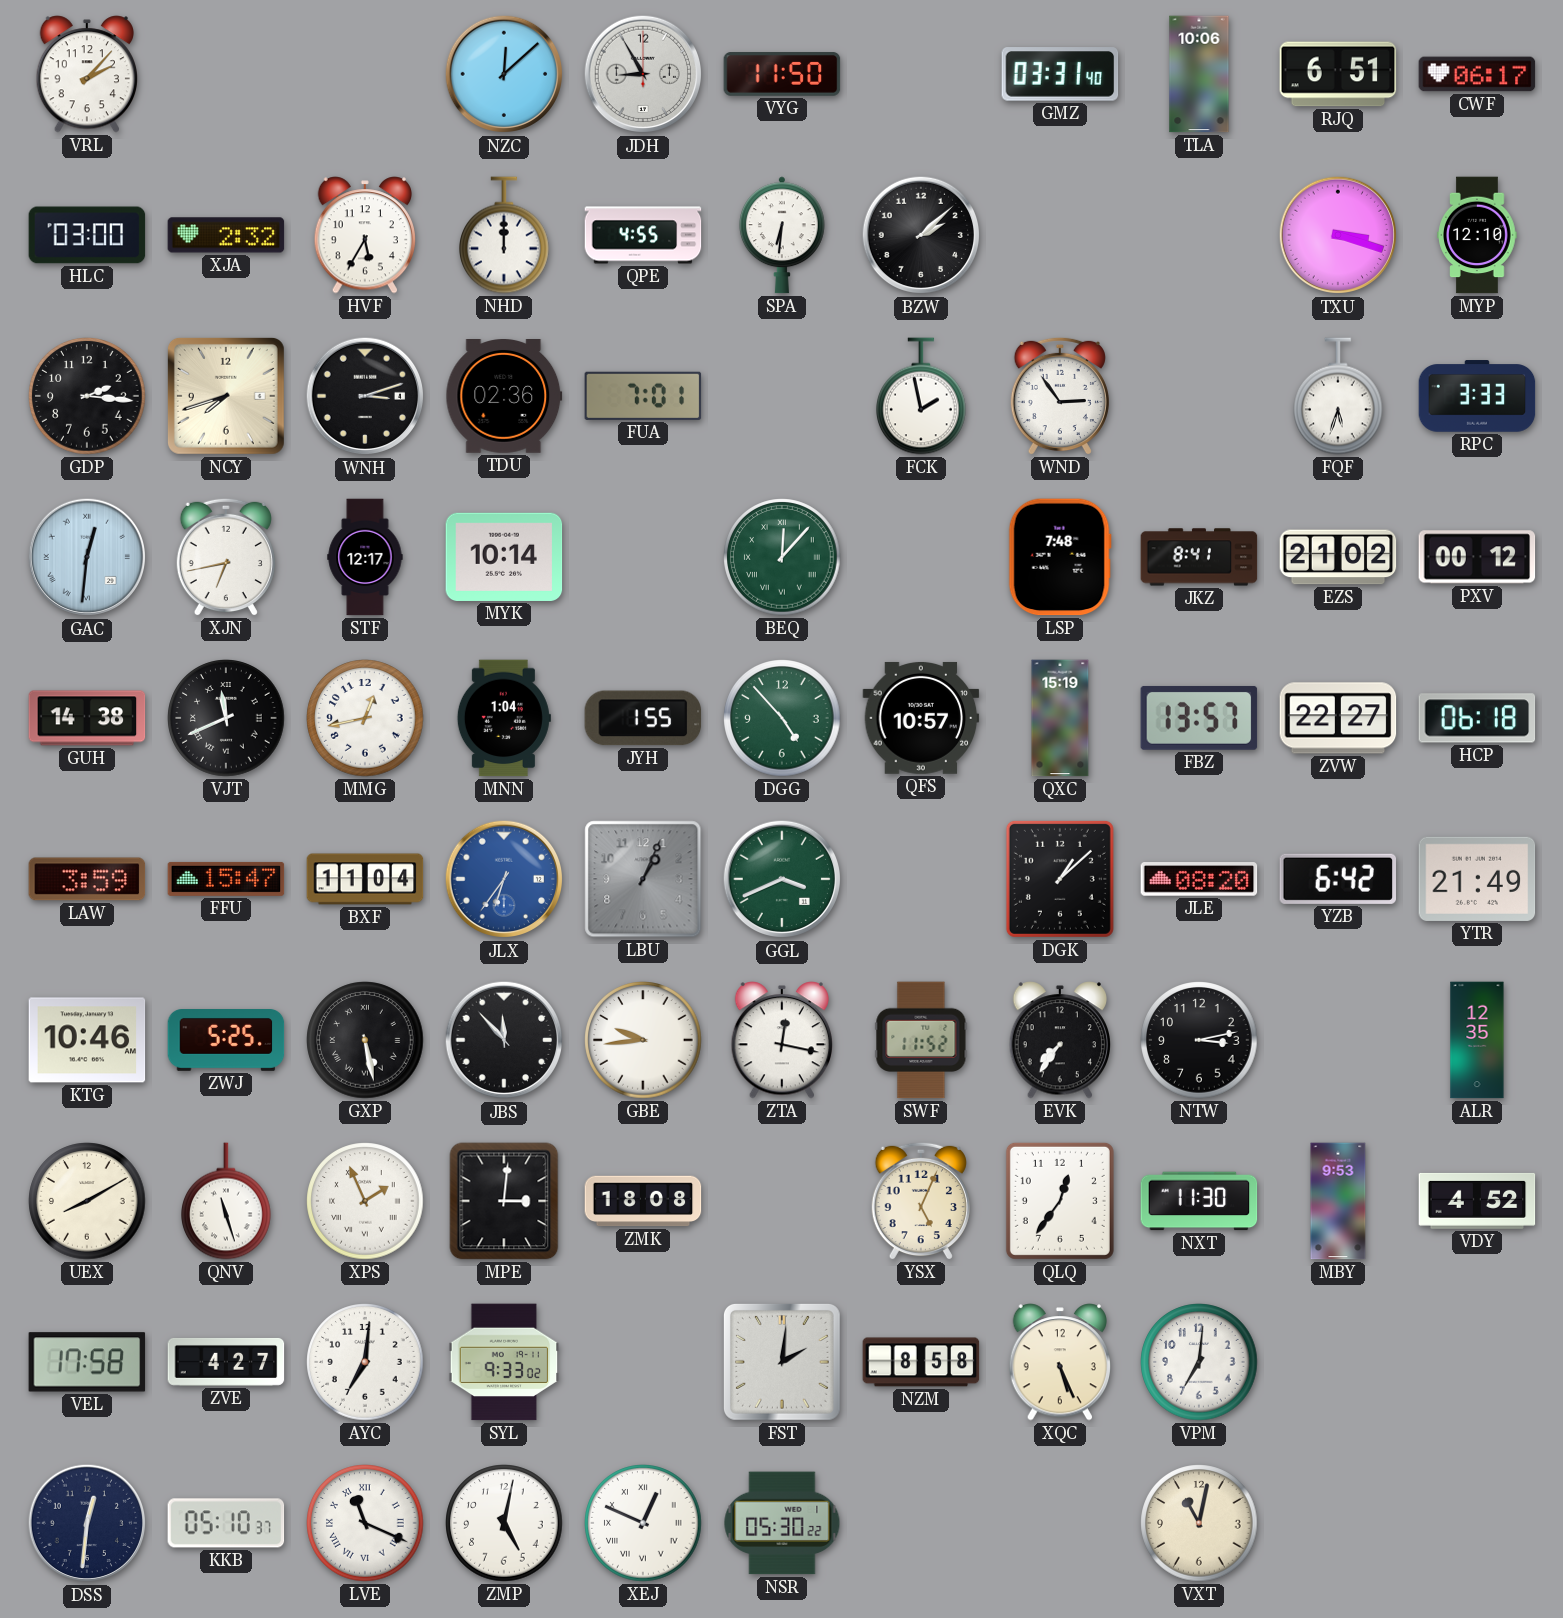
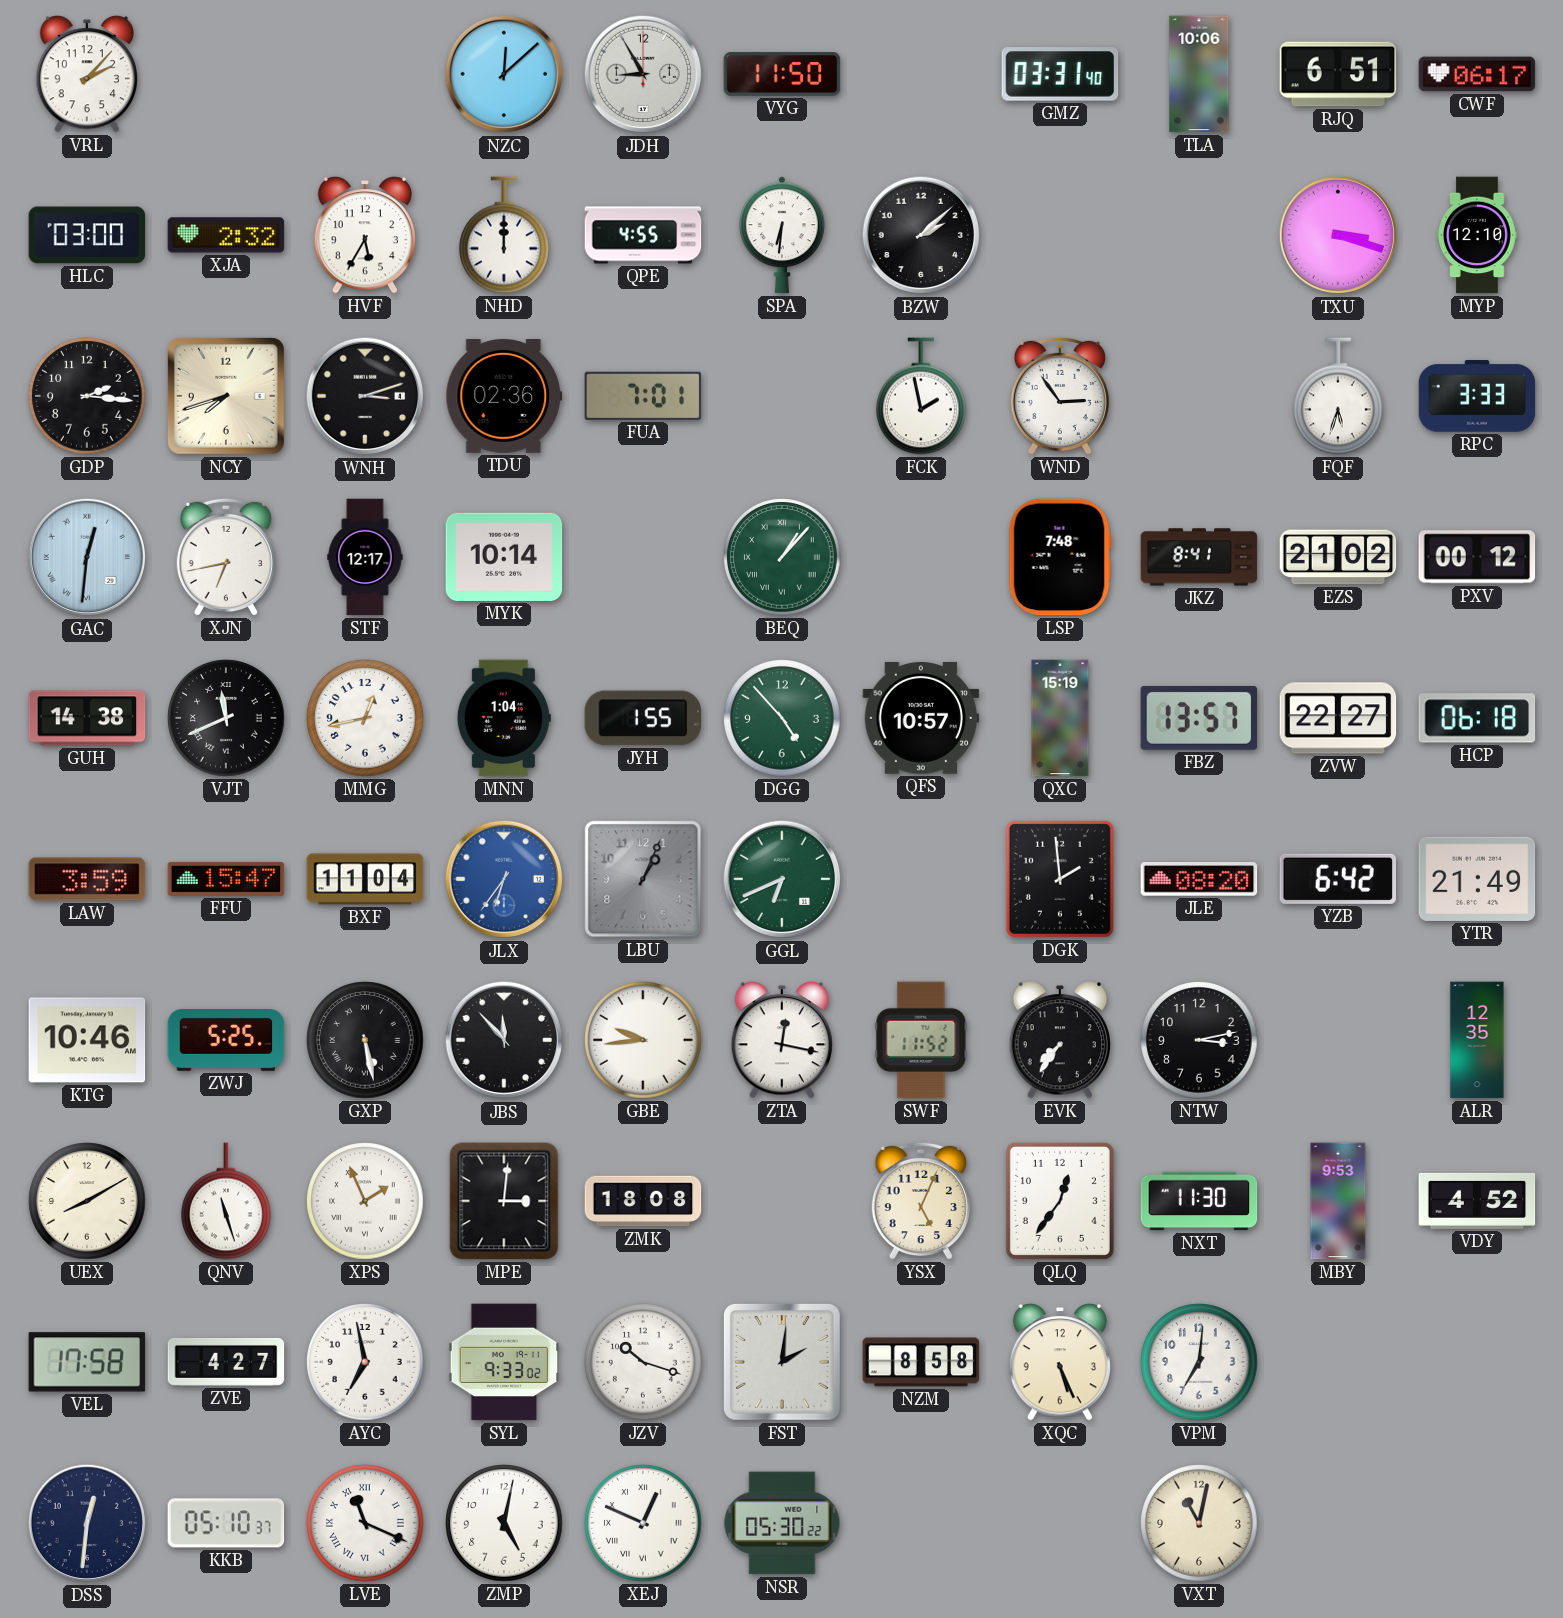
BEQ: 12:07 -> 1:07
GGL: 3:41 -> 6:41
DGK: 1:08 -> 1:59
AYC: 7:01 -> 6:58
JZV: none -> 10:18
